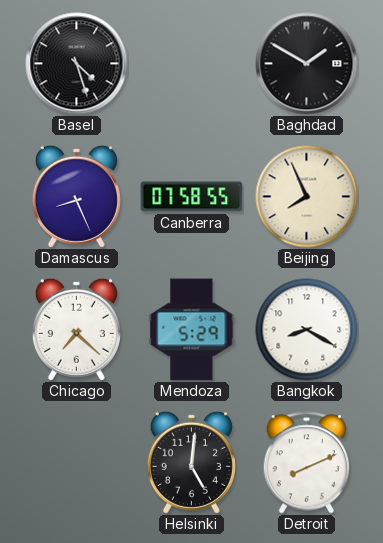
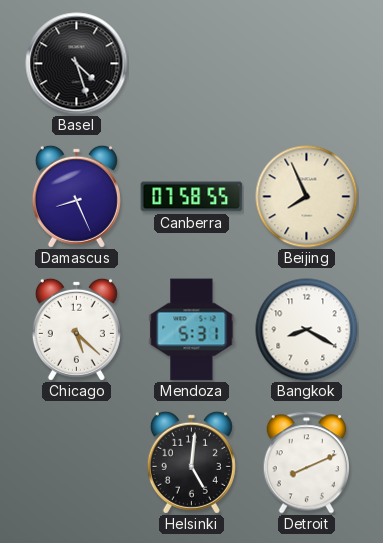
Baghdad: 1:50 -> none
Chicago: 7:22 -> 5:22
Mendoza: 5:29 -> 5:31
